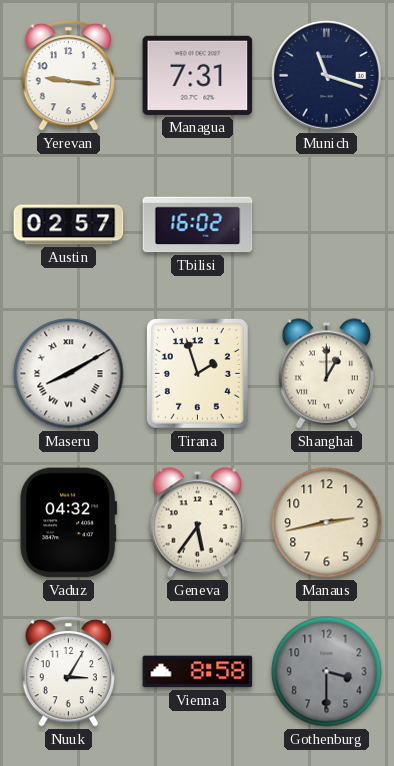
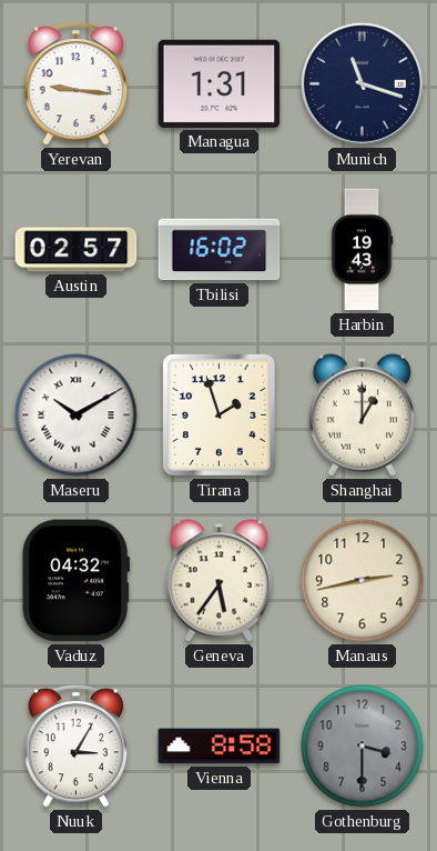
Managua: 7:31 -> 1:31
Harbin: none -> 19:43
Maseru: 8:10 -> 10:10
